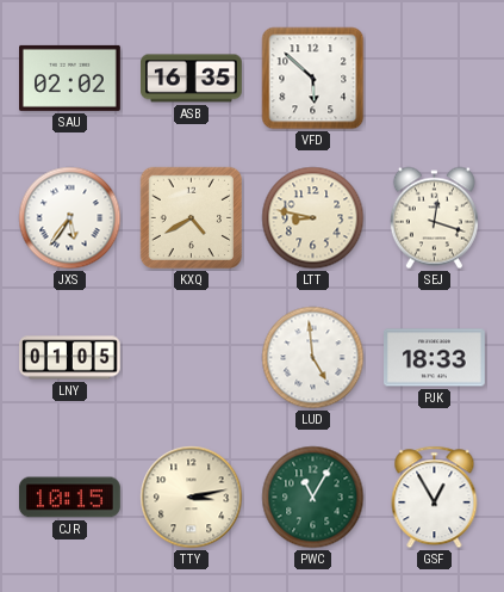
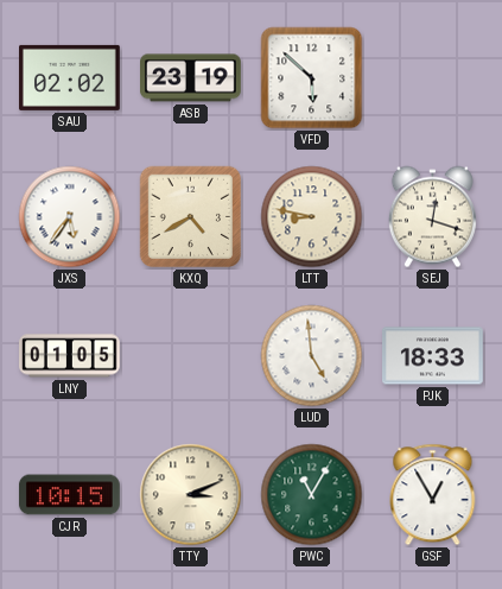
ASB: 16:35 -> 23:19
TTY: 3:13 -> 3:11
